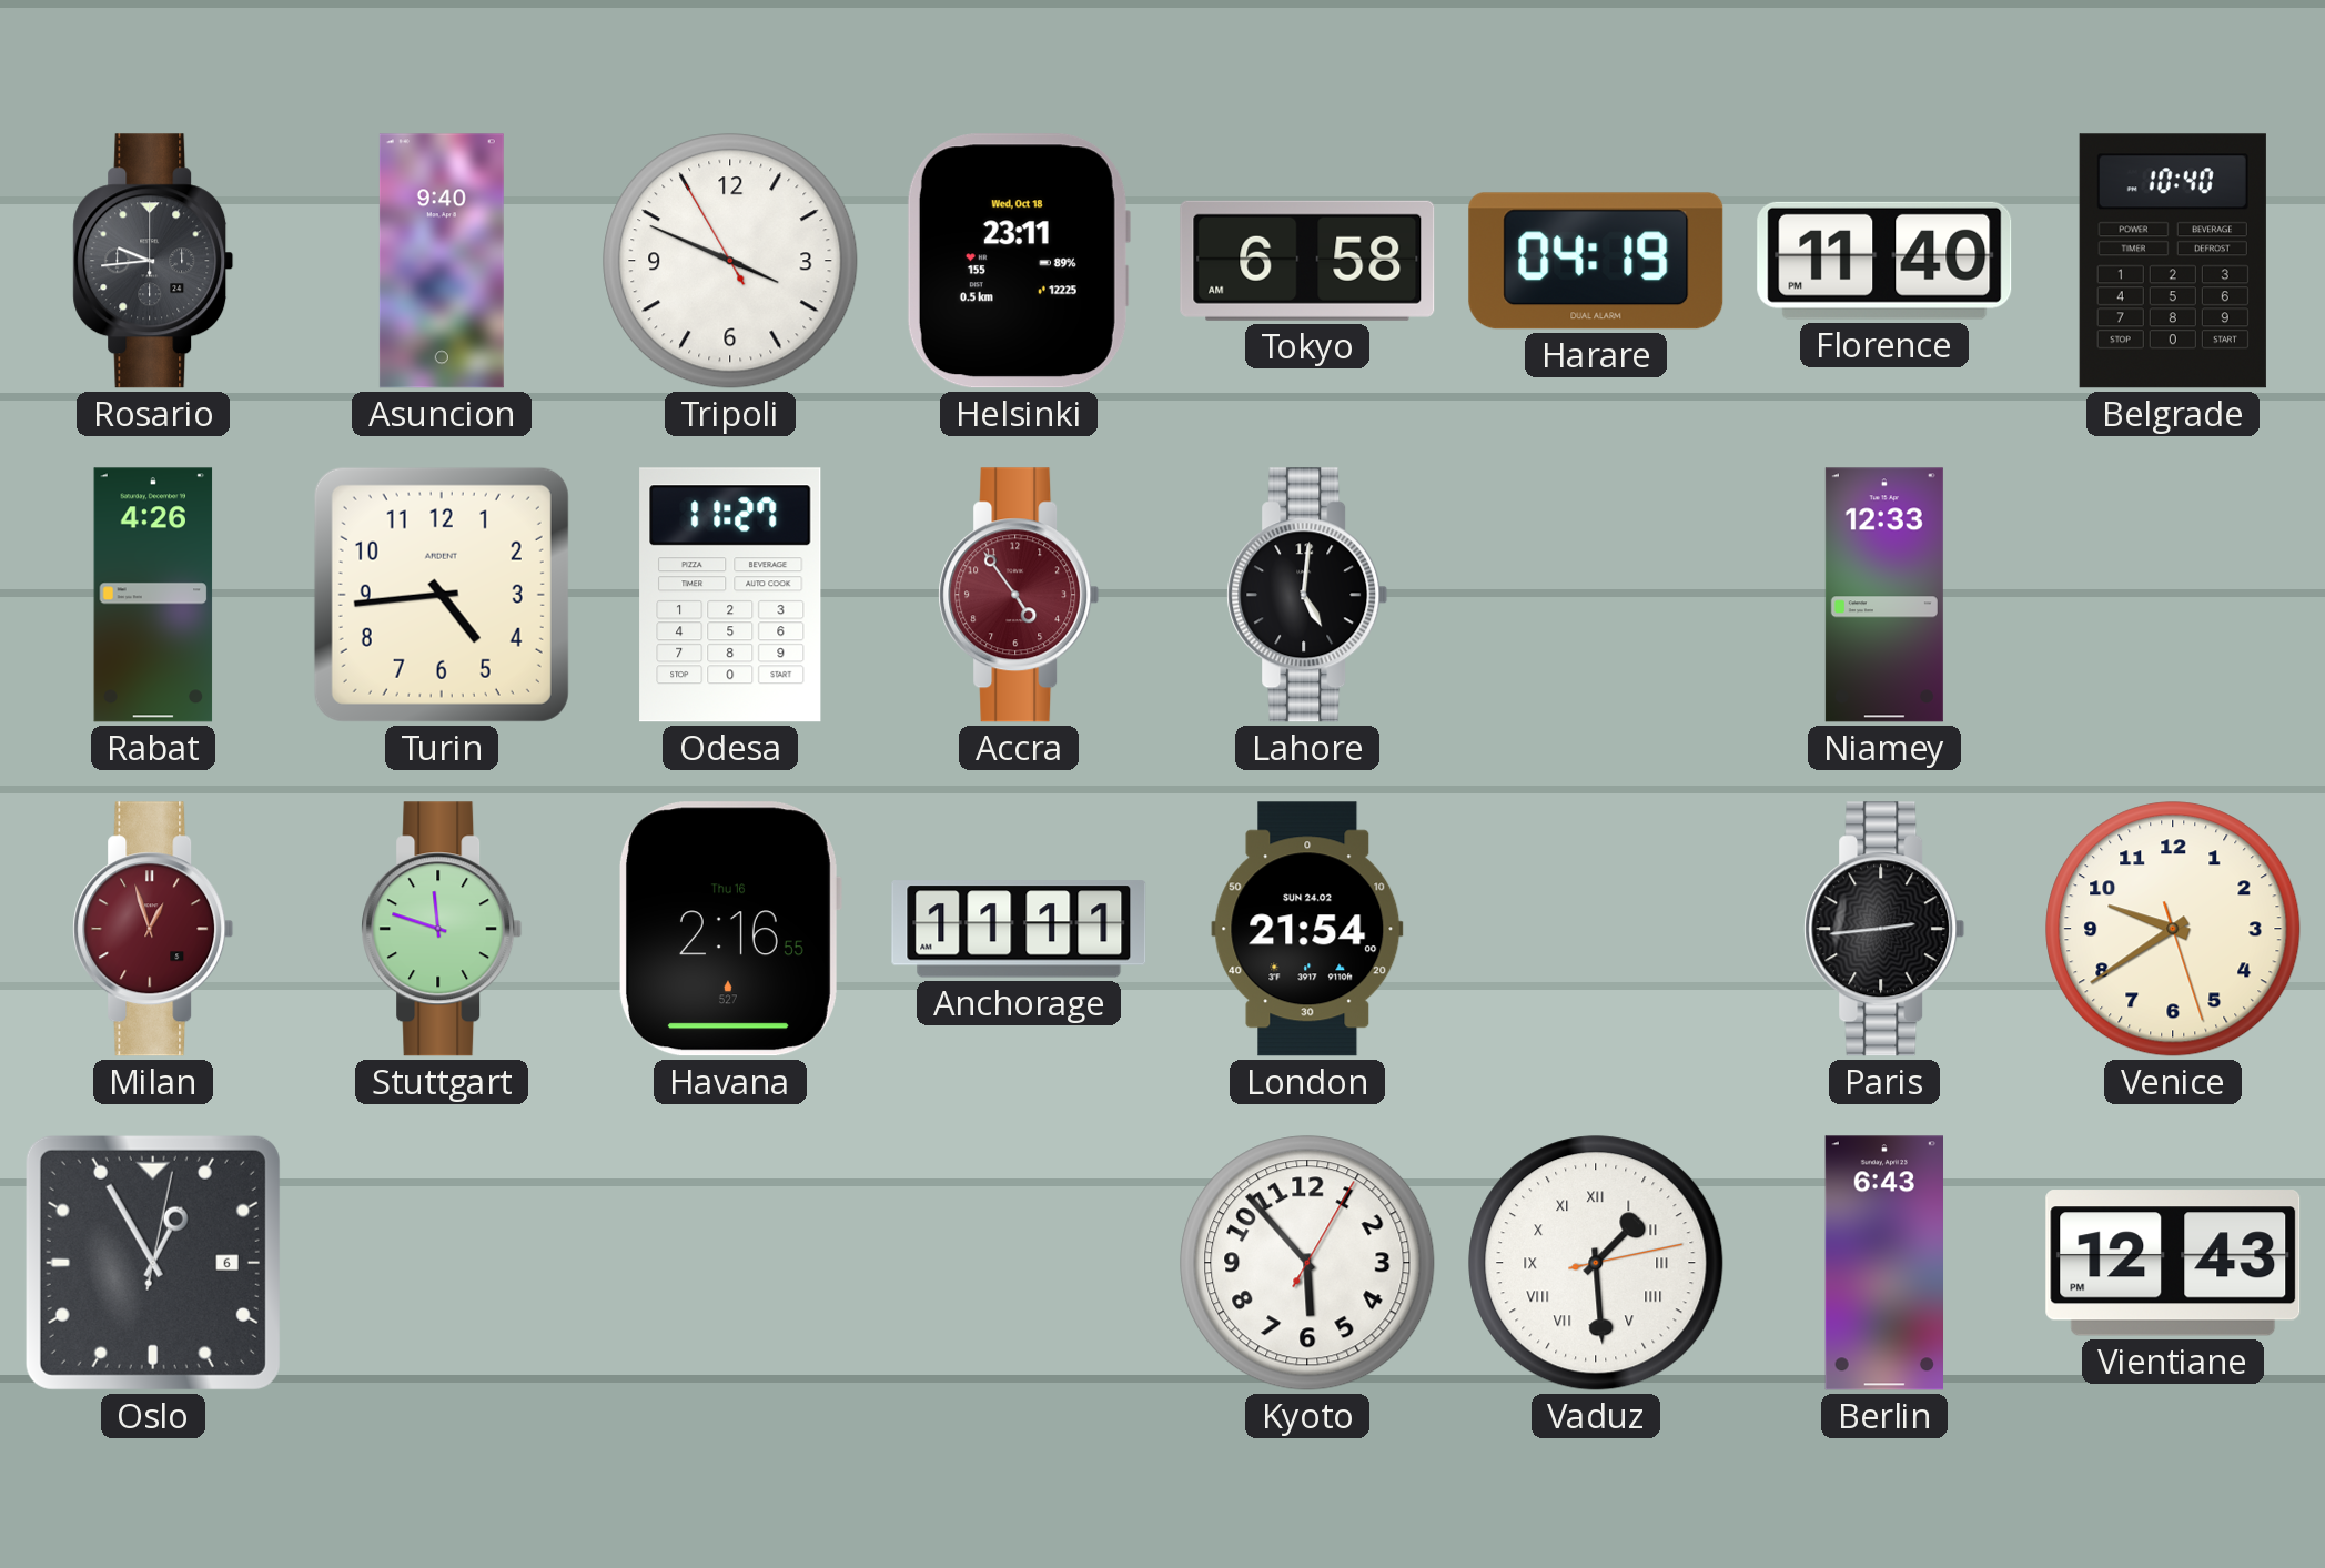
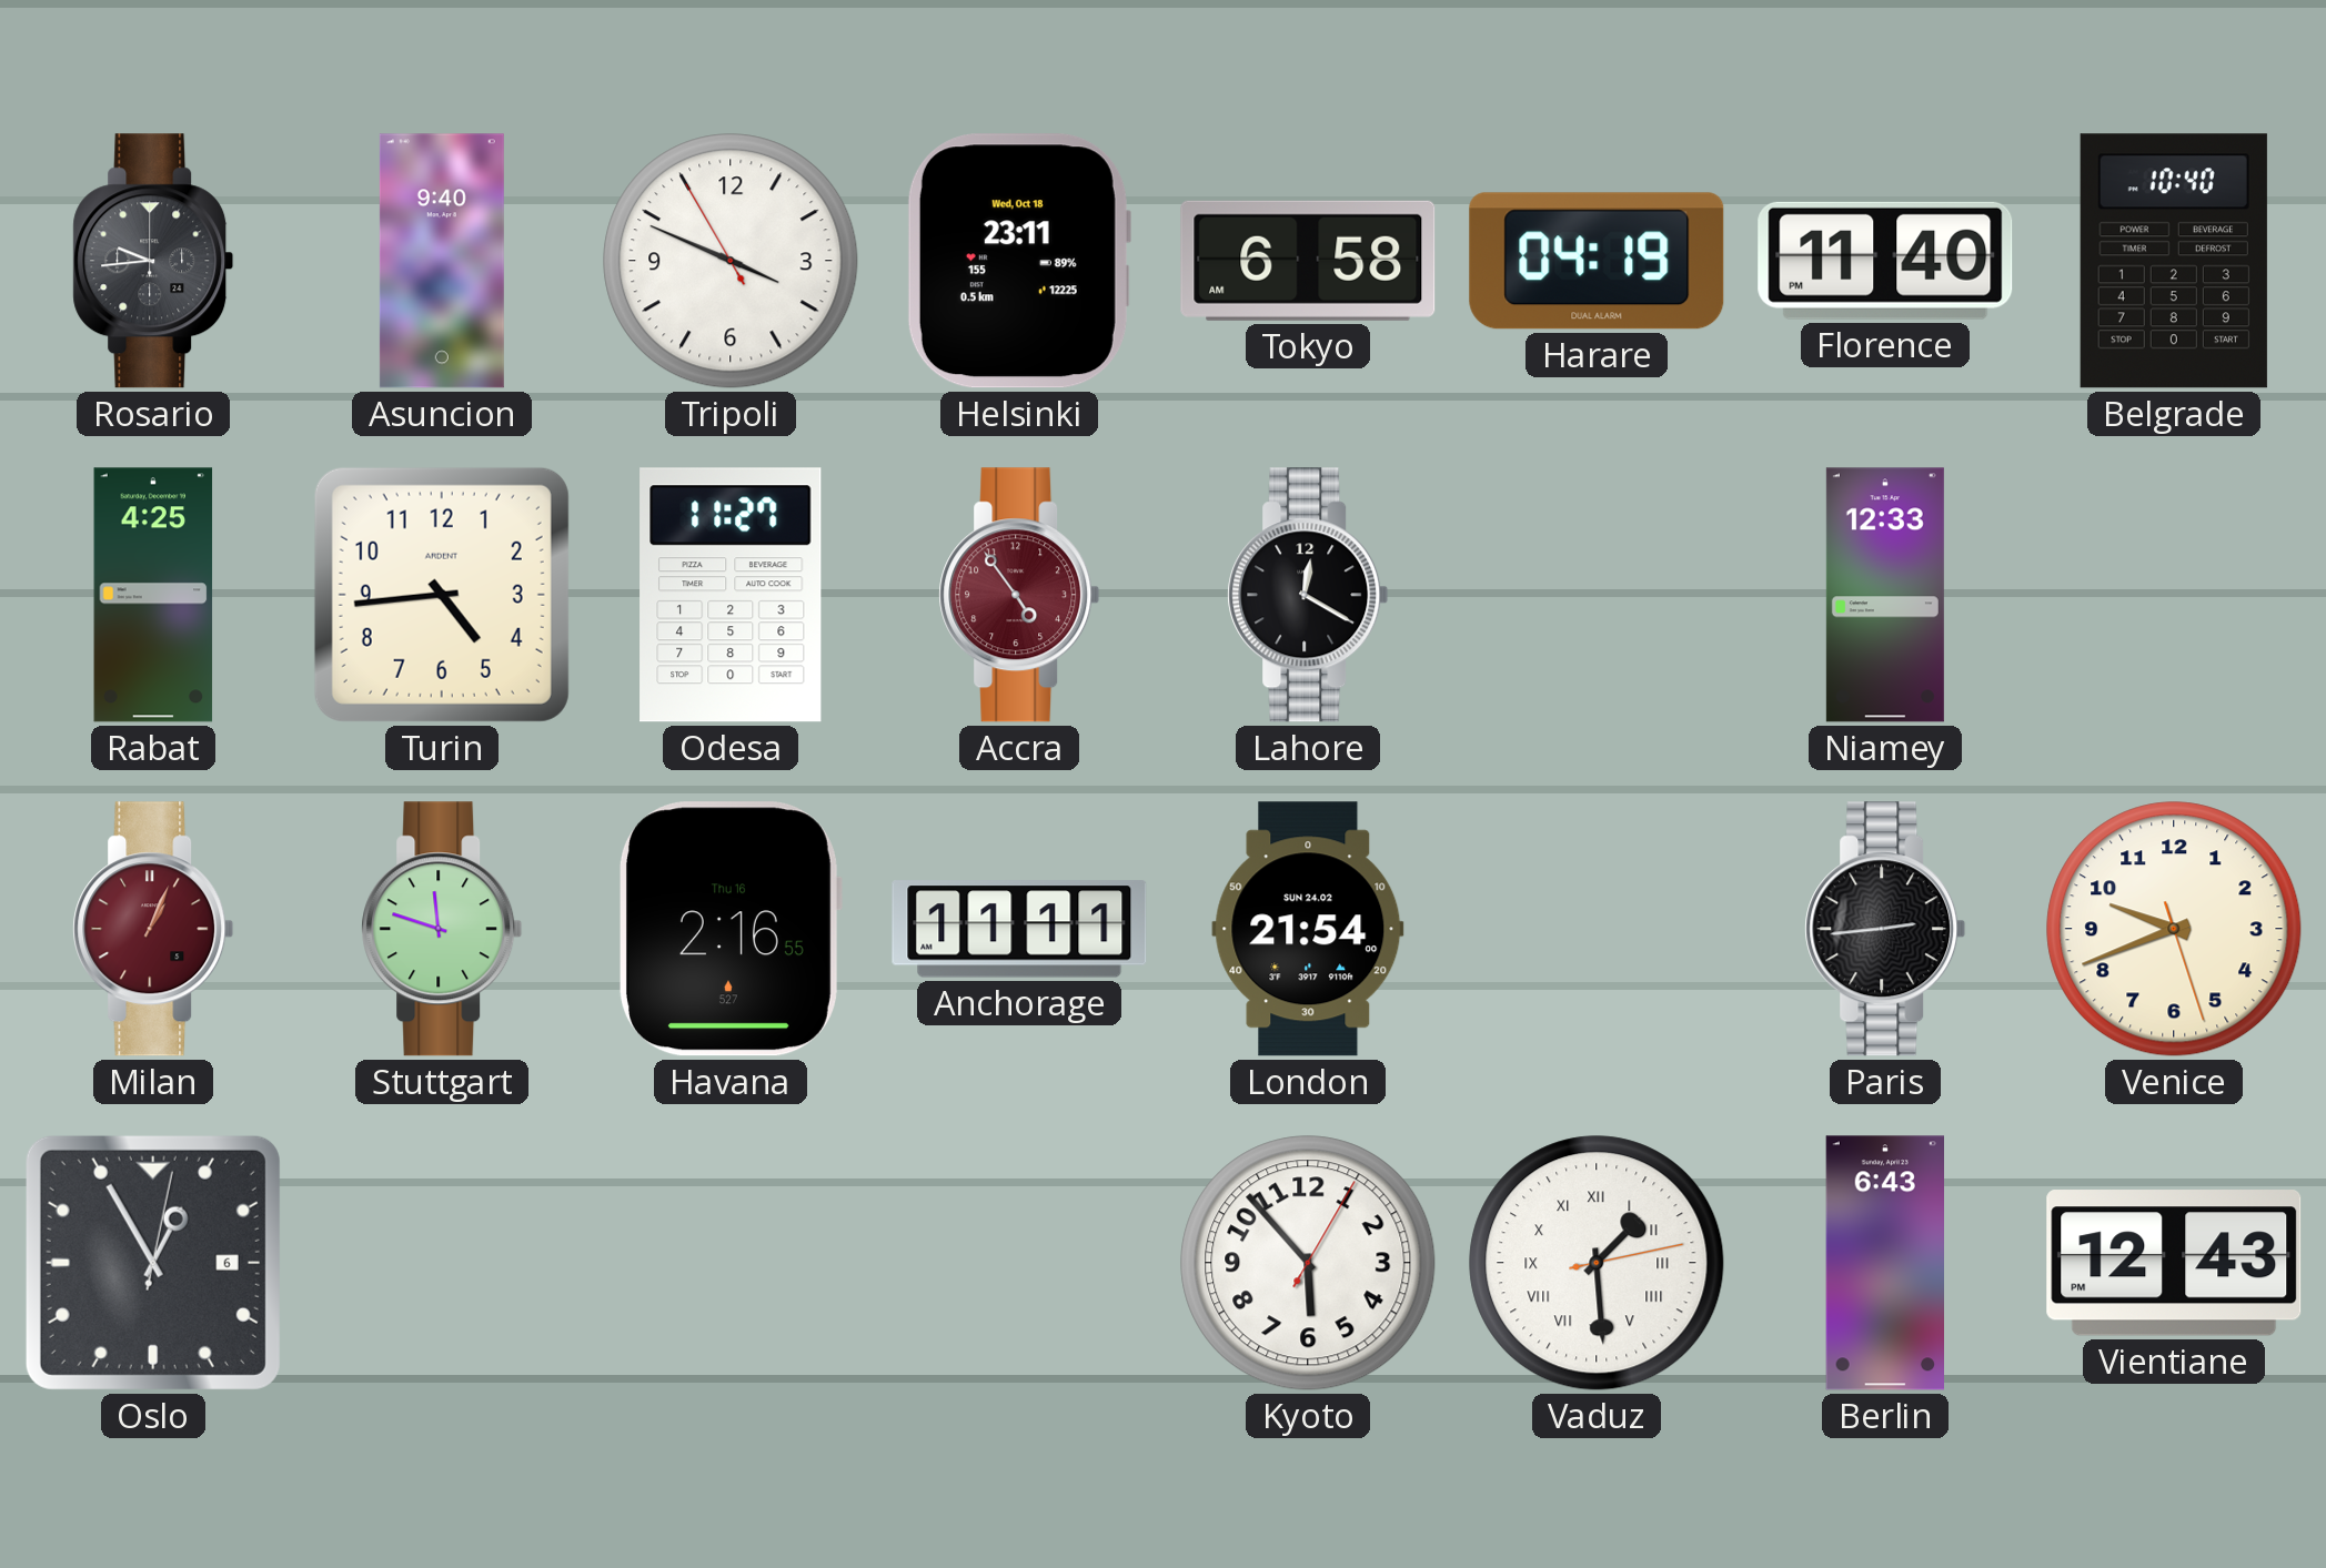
Rabat: 4:26 -> 4:25
Lahore: 5:01 -> 12:20
Milan: 12:57 -> 1:04
Venice: 9:39 -> 9:41
